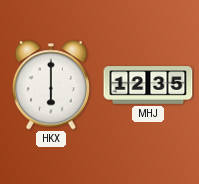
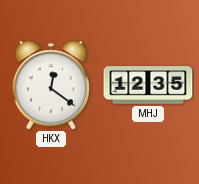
HKX: 6:00 -> 12:21
